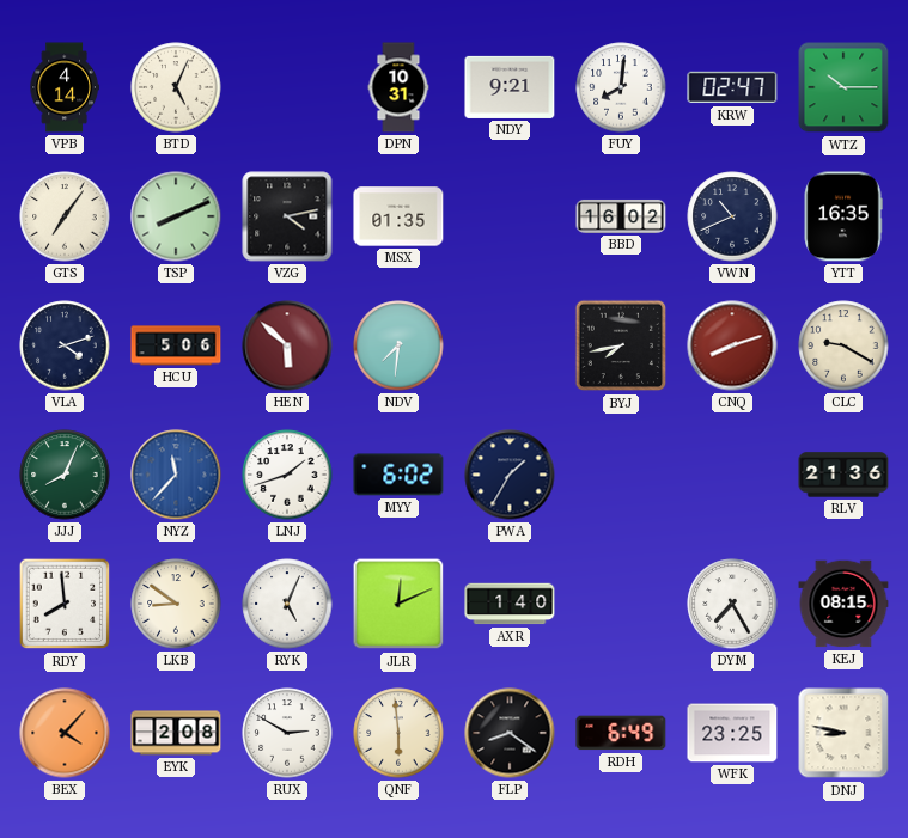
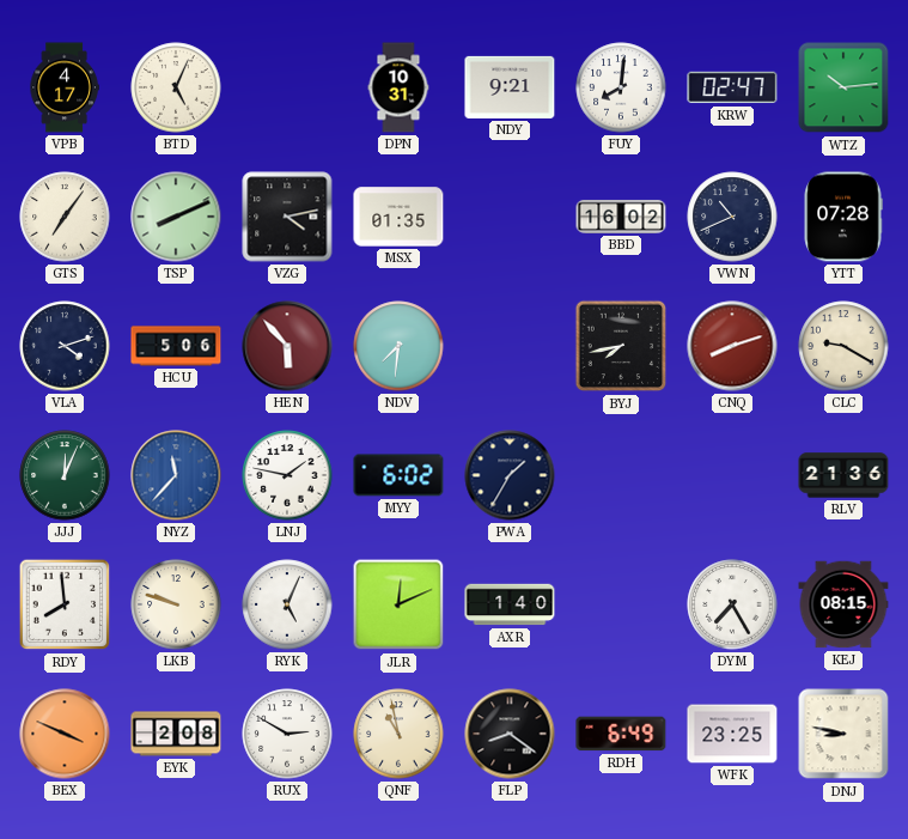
VPB: 4:14 -> 4:17
WTZ: 10:15 -> 10:14
YTT: 16:35 -> 07:28
HEN: 5:52 -> 5:53
JJJ: 8:04 -> 12:04
LNJ: 1:42 -> 1:47
LKB: 8:51 -> 9:48
BEX: 4:07 -> 3:49
QNF: 5:59 -> 10:58
